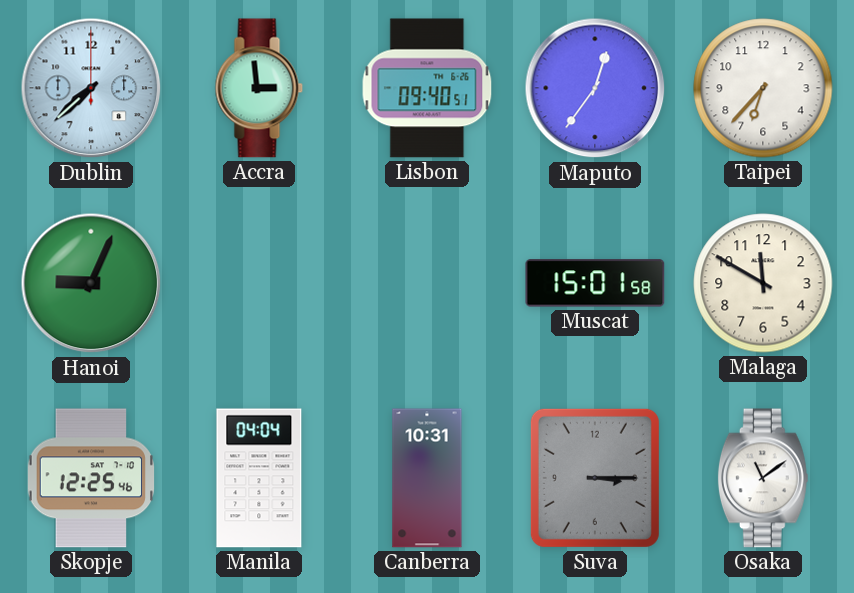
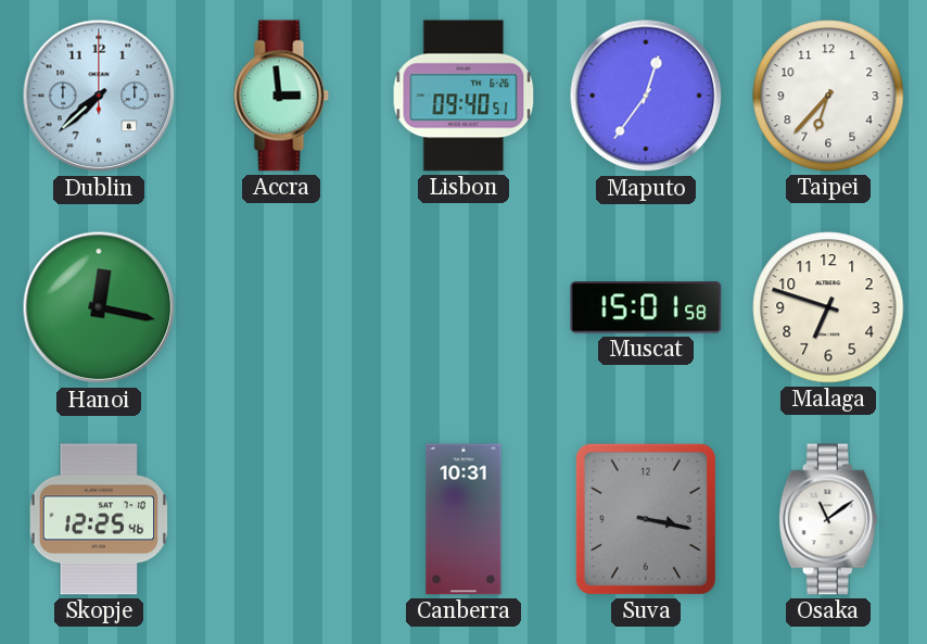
Hanoi: 9:04 -> 12:17
Malaga: 11:50 -> 6:48
Manila: 04:04 -> none
Suva: 3:15 -> 3:17
